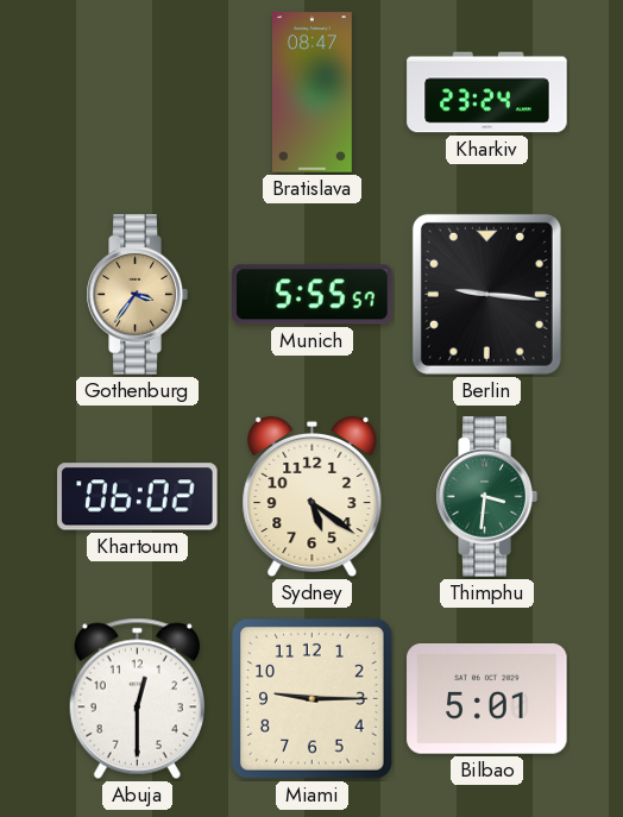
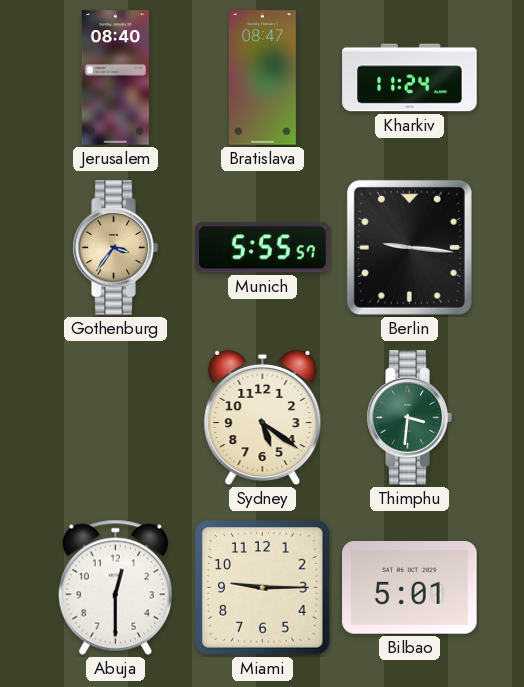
Jerusalem: none -> 08:40
Kharkiv: 23:24 -> 11:24
Khartoum: 06:02 -> none
